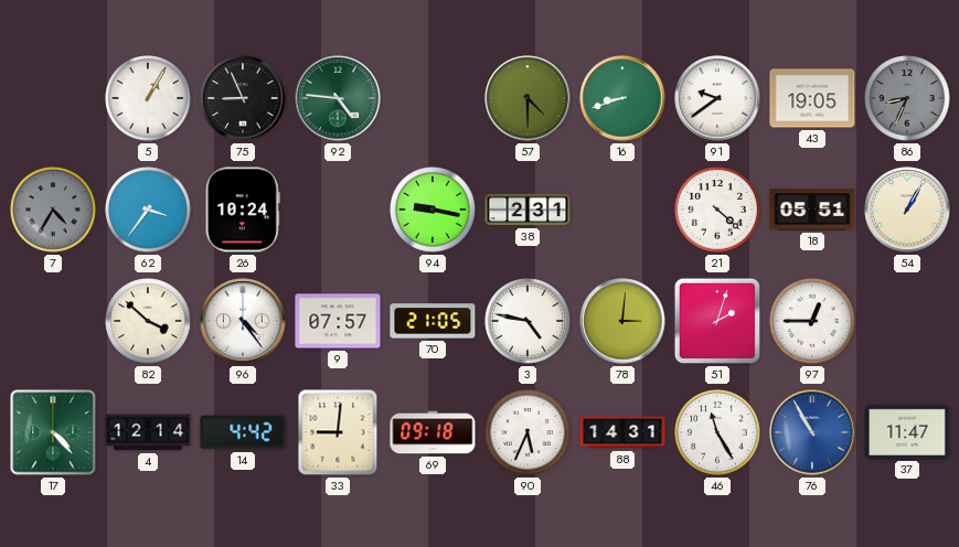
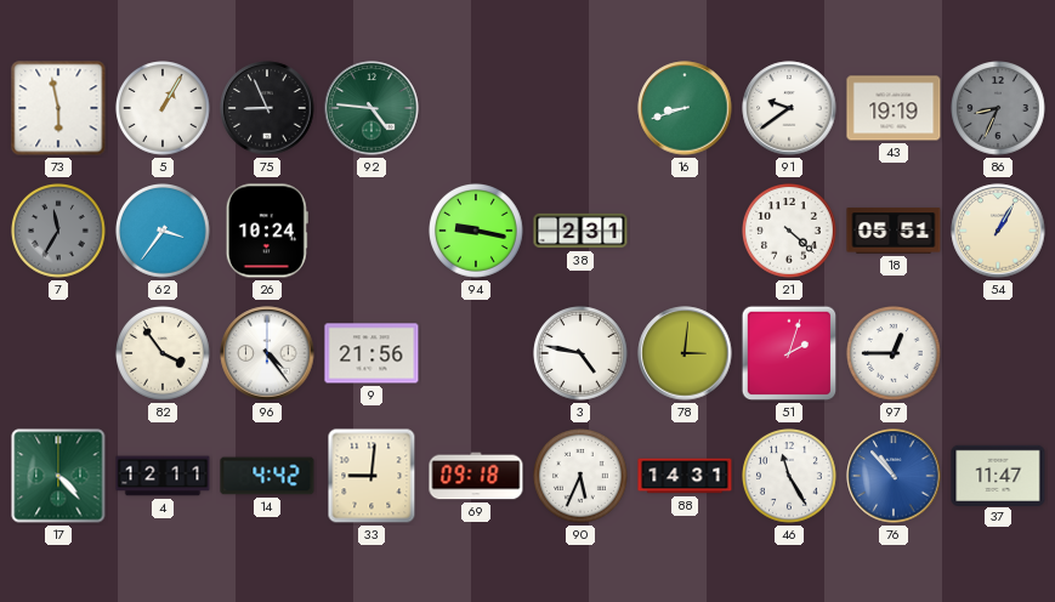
73: none -> 5:58
57: 4:30 -> none
43: 19:05 -> 19:19
7: 4:35 -> 11:35
82: 3:52 -> 3:54
9: 07:57 -> 21:56
70: 21:05 -> none
4: 12:14 -> 12:11
76: 10:55 -> 10:53
